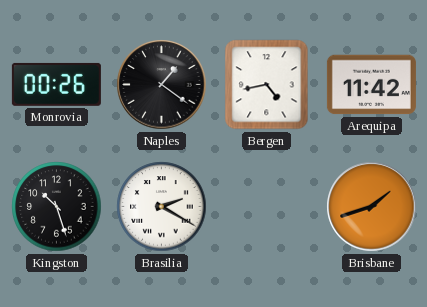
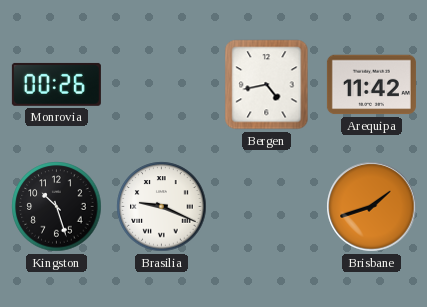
Naples: 1:21 -> none
Brasilia: 2:20 -> 9:19
